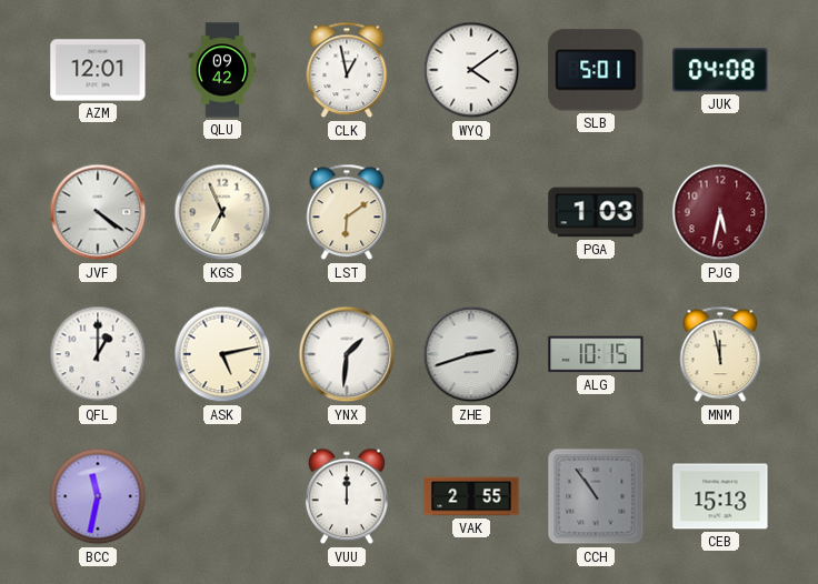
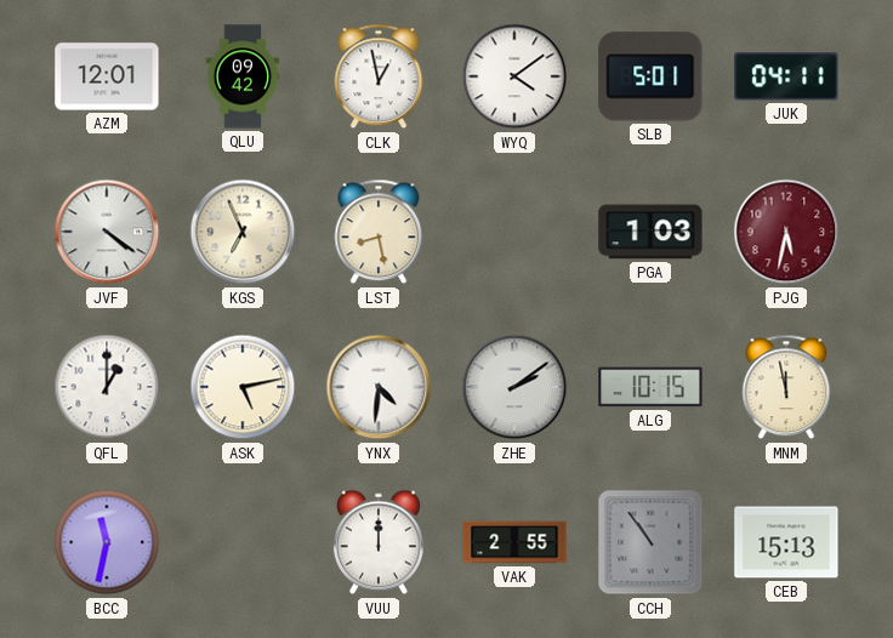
JUK: 04:08 -> 04:11
LST: 6:09 -> 8:28
YNX: 1:31 -> 4:31
ZHE: 2:42 -> 2:09
